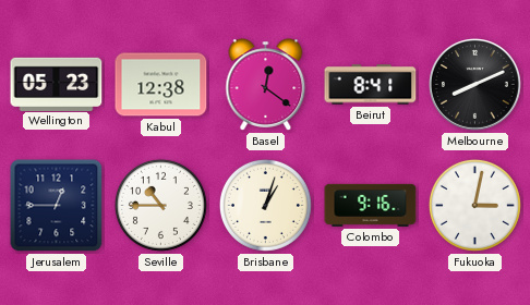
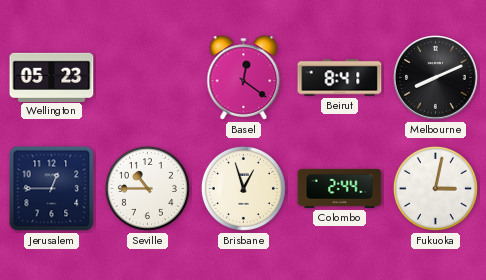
Kabul: 12:38 -> none
Brisbane: 1:03 -> 12:57
Colombo: 9:16 -> 2:44
